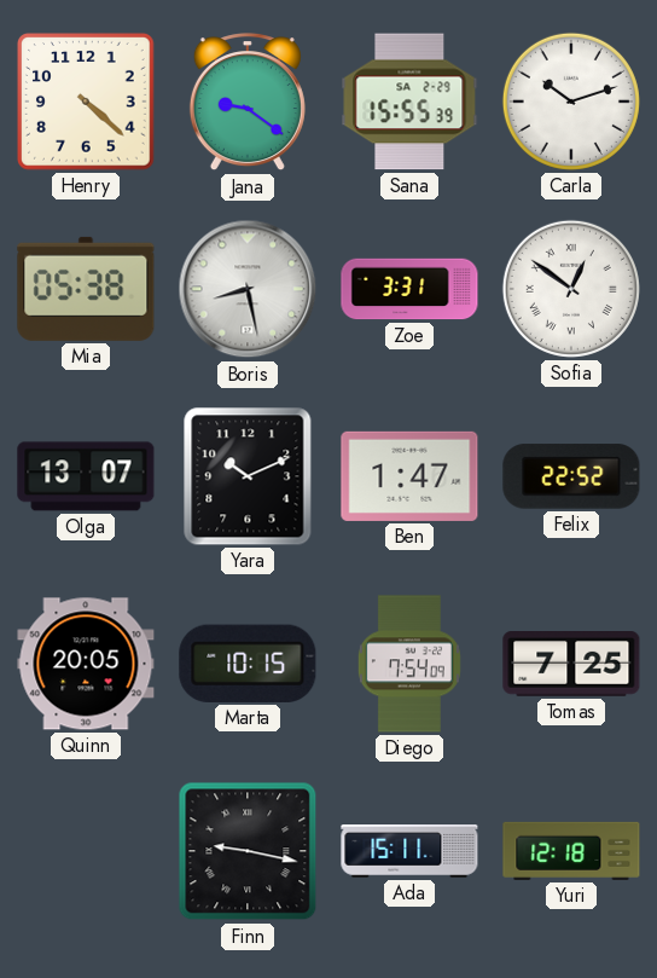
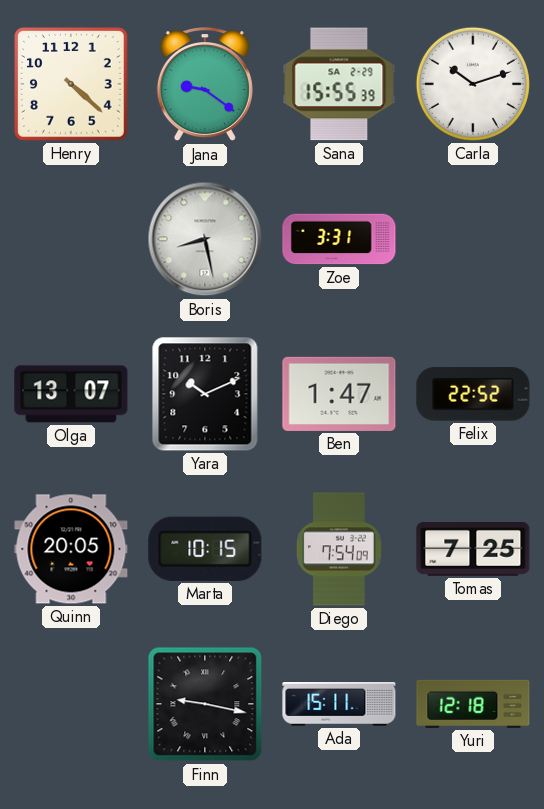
Mia: 05:38 -> none
Sofia: 12:51 -> none
